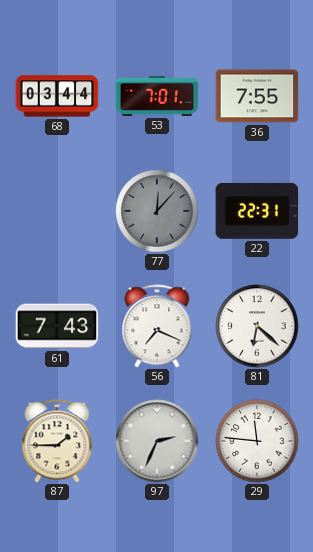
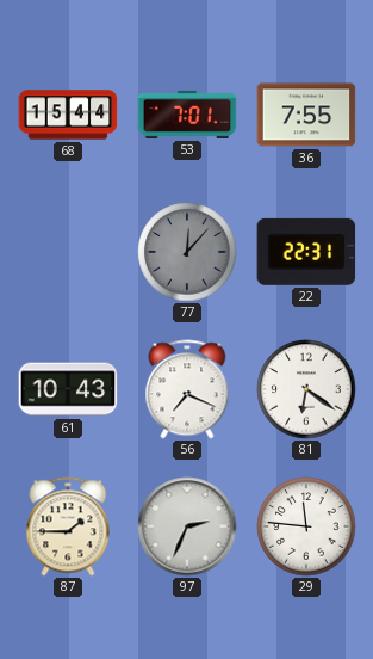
68: 03:44 -> 15:44
61: 7:43 -> 10:43
81: 6:22 -> 6:21
